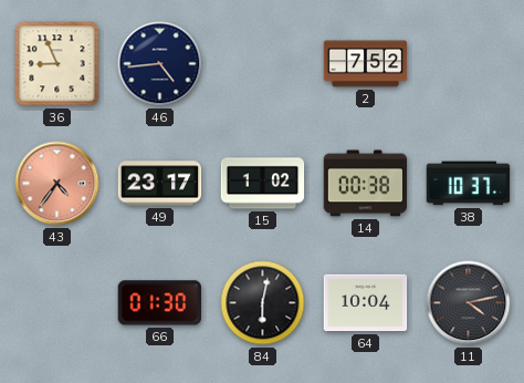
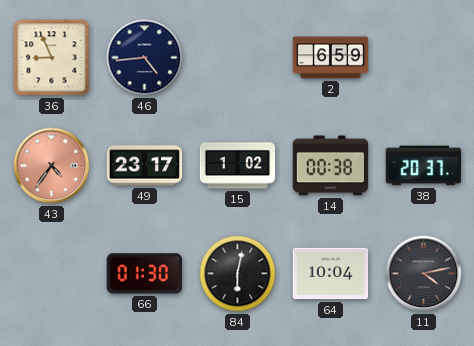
2: 7:52 -> 6:59
38: 10:37 -> 20:37
